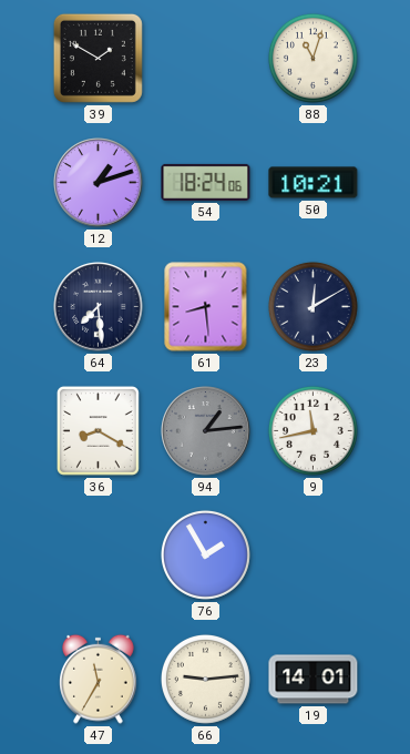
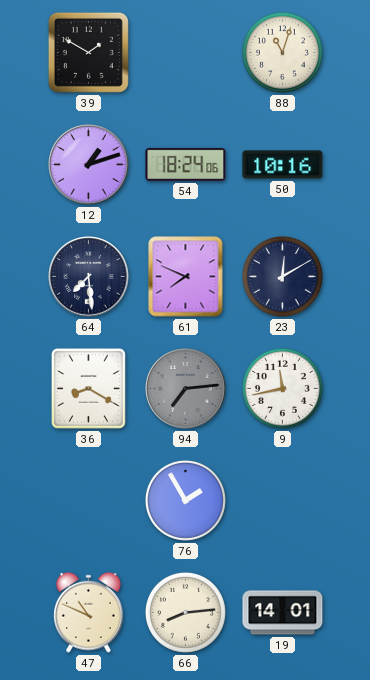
50: 10:21 -> 10:16
61: 8:29 -> 7:49
94: 1:14 -> 7:14
47: 11:35 -> 10:49
66: 9:14 -> 8:14
